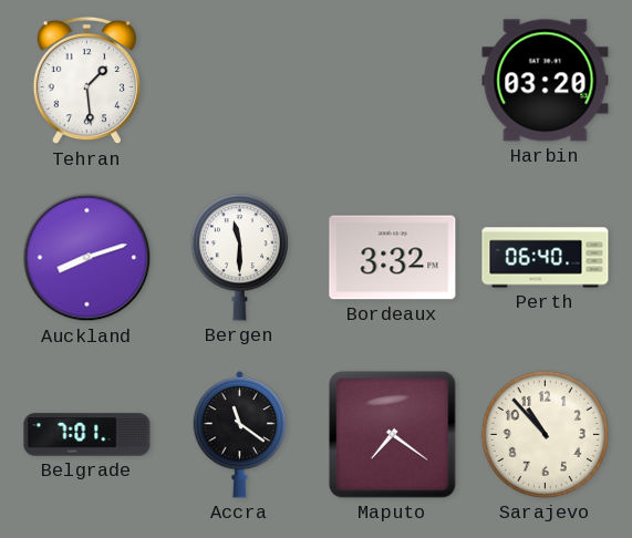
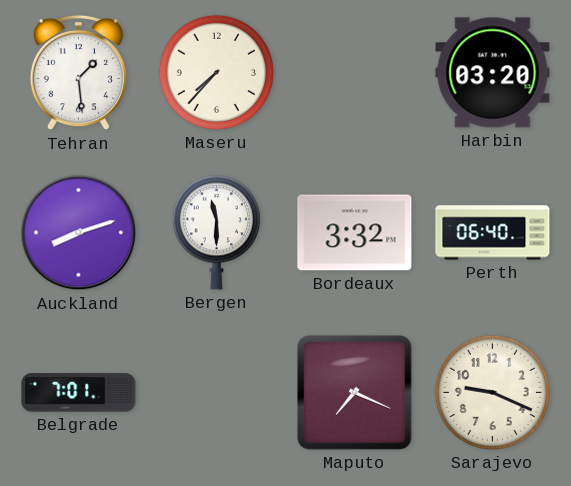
Maseru: none -> 7:37
Accra: 11:21 -> none
Maputo: 7:21 -> 7:19
Sarajevo: 10:53 -> 9:19
